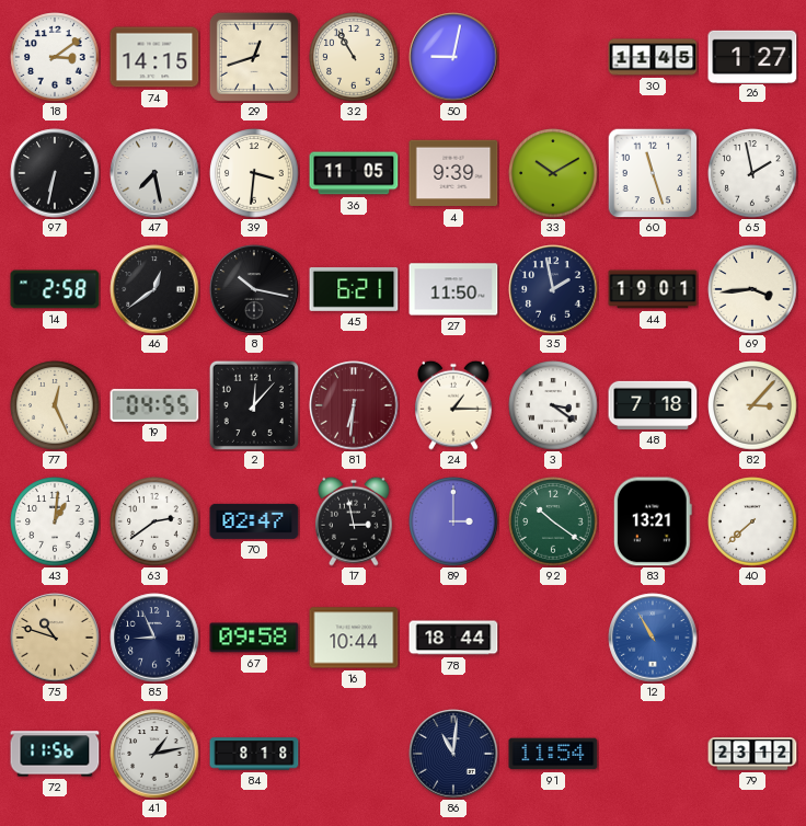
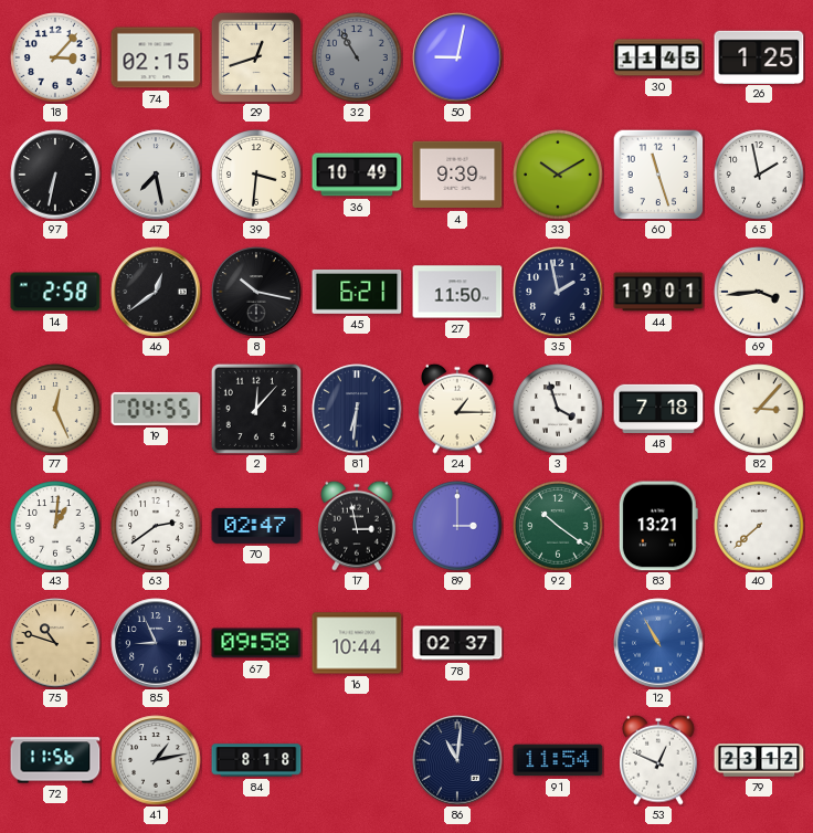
18: 3:09 -> 3:07
74: 14:15 -> 02:15
32 dial: cream -> grey
26: 1:27 -> 1:25
36: 11:05 -> 10:49
81 dial: burgundy -> navy
3: 3:21 -> 3:57
78: 18:44 -> 02:37
53: none -> 12:49
